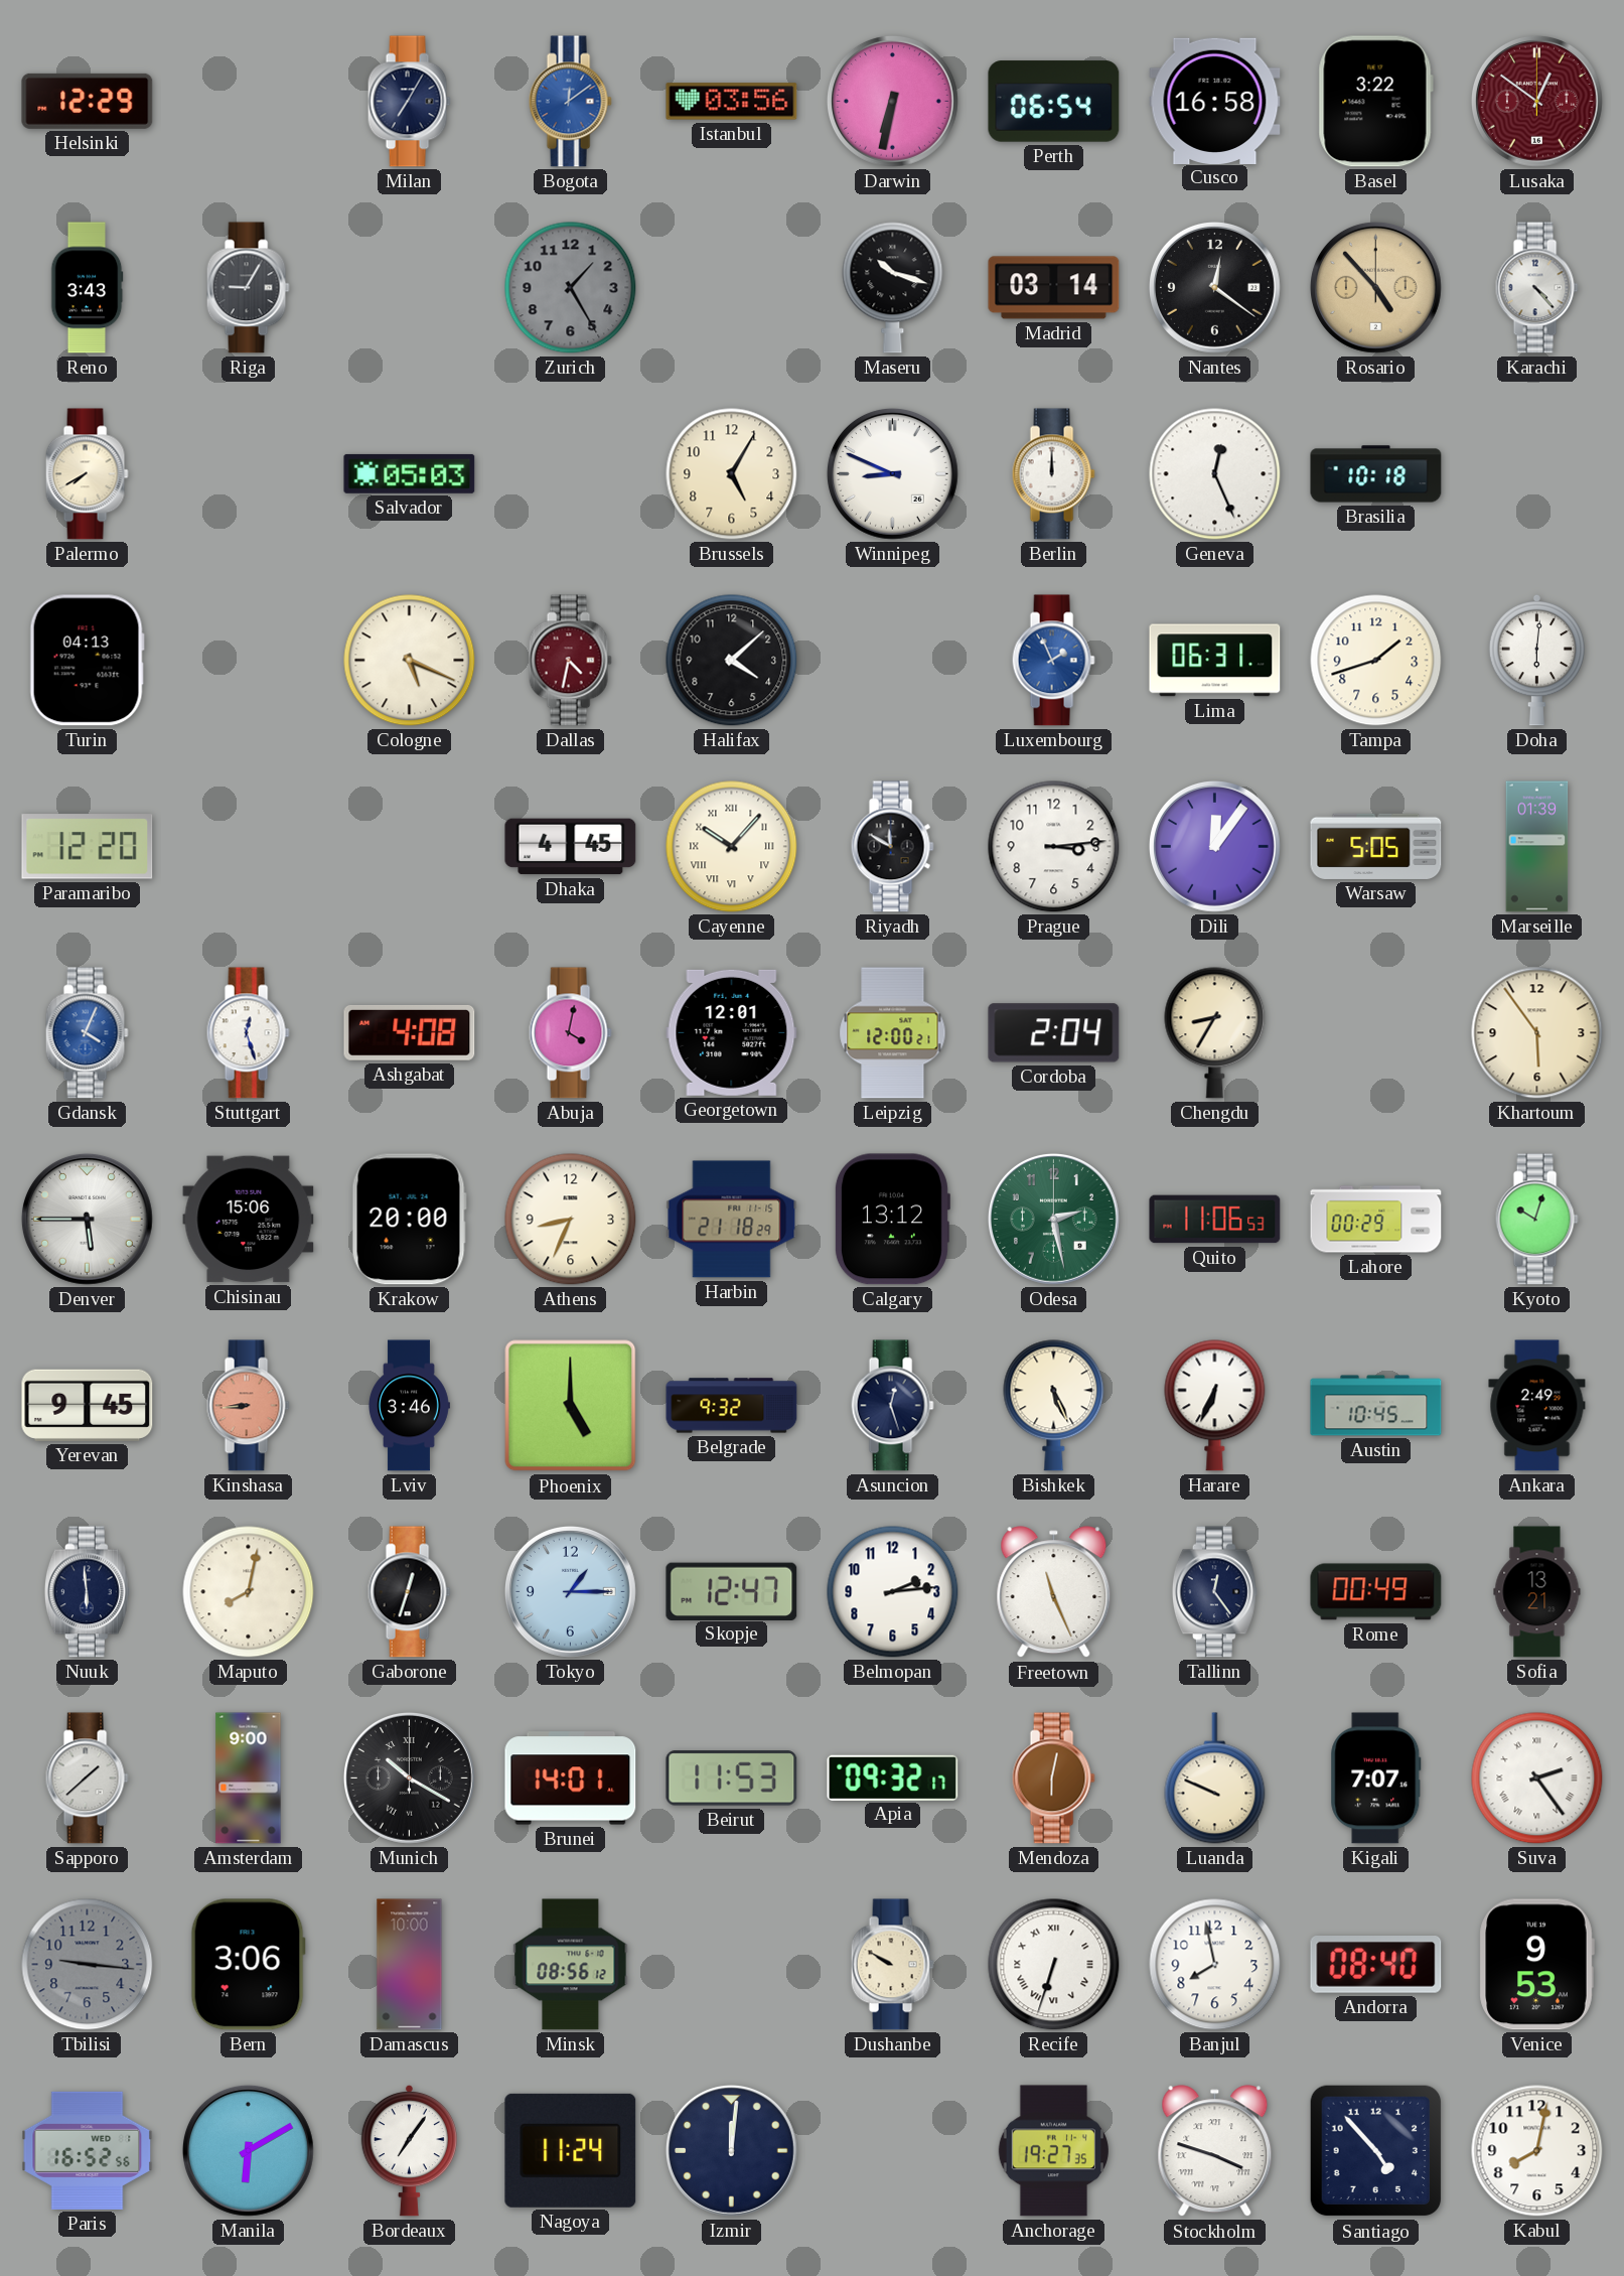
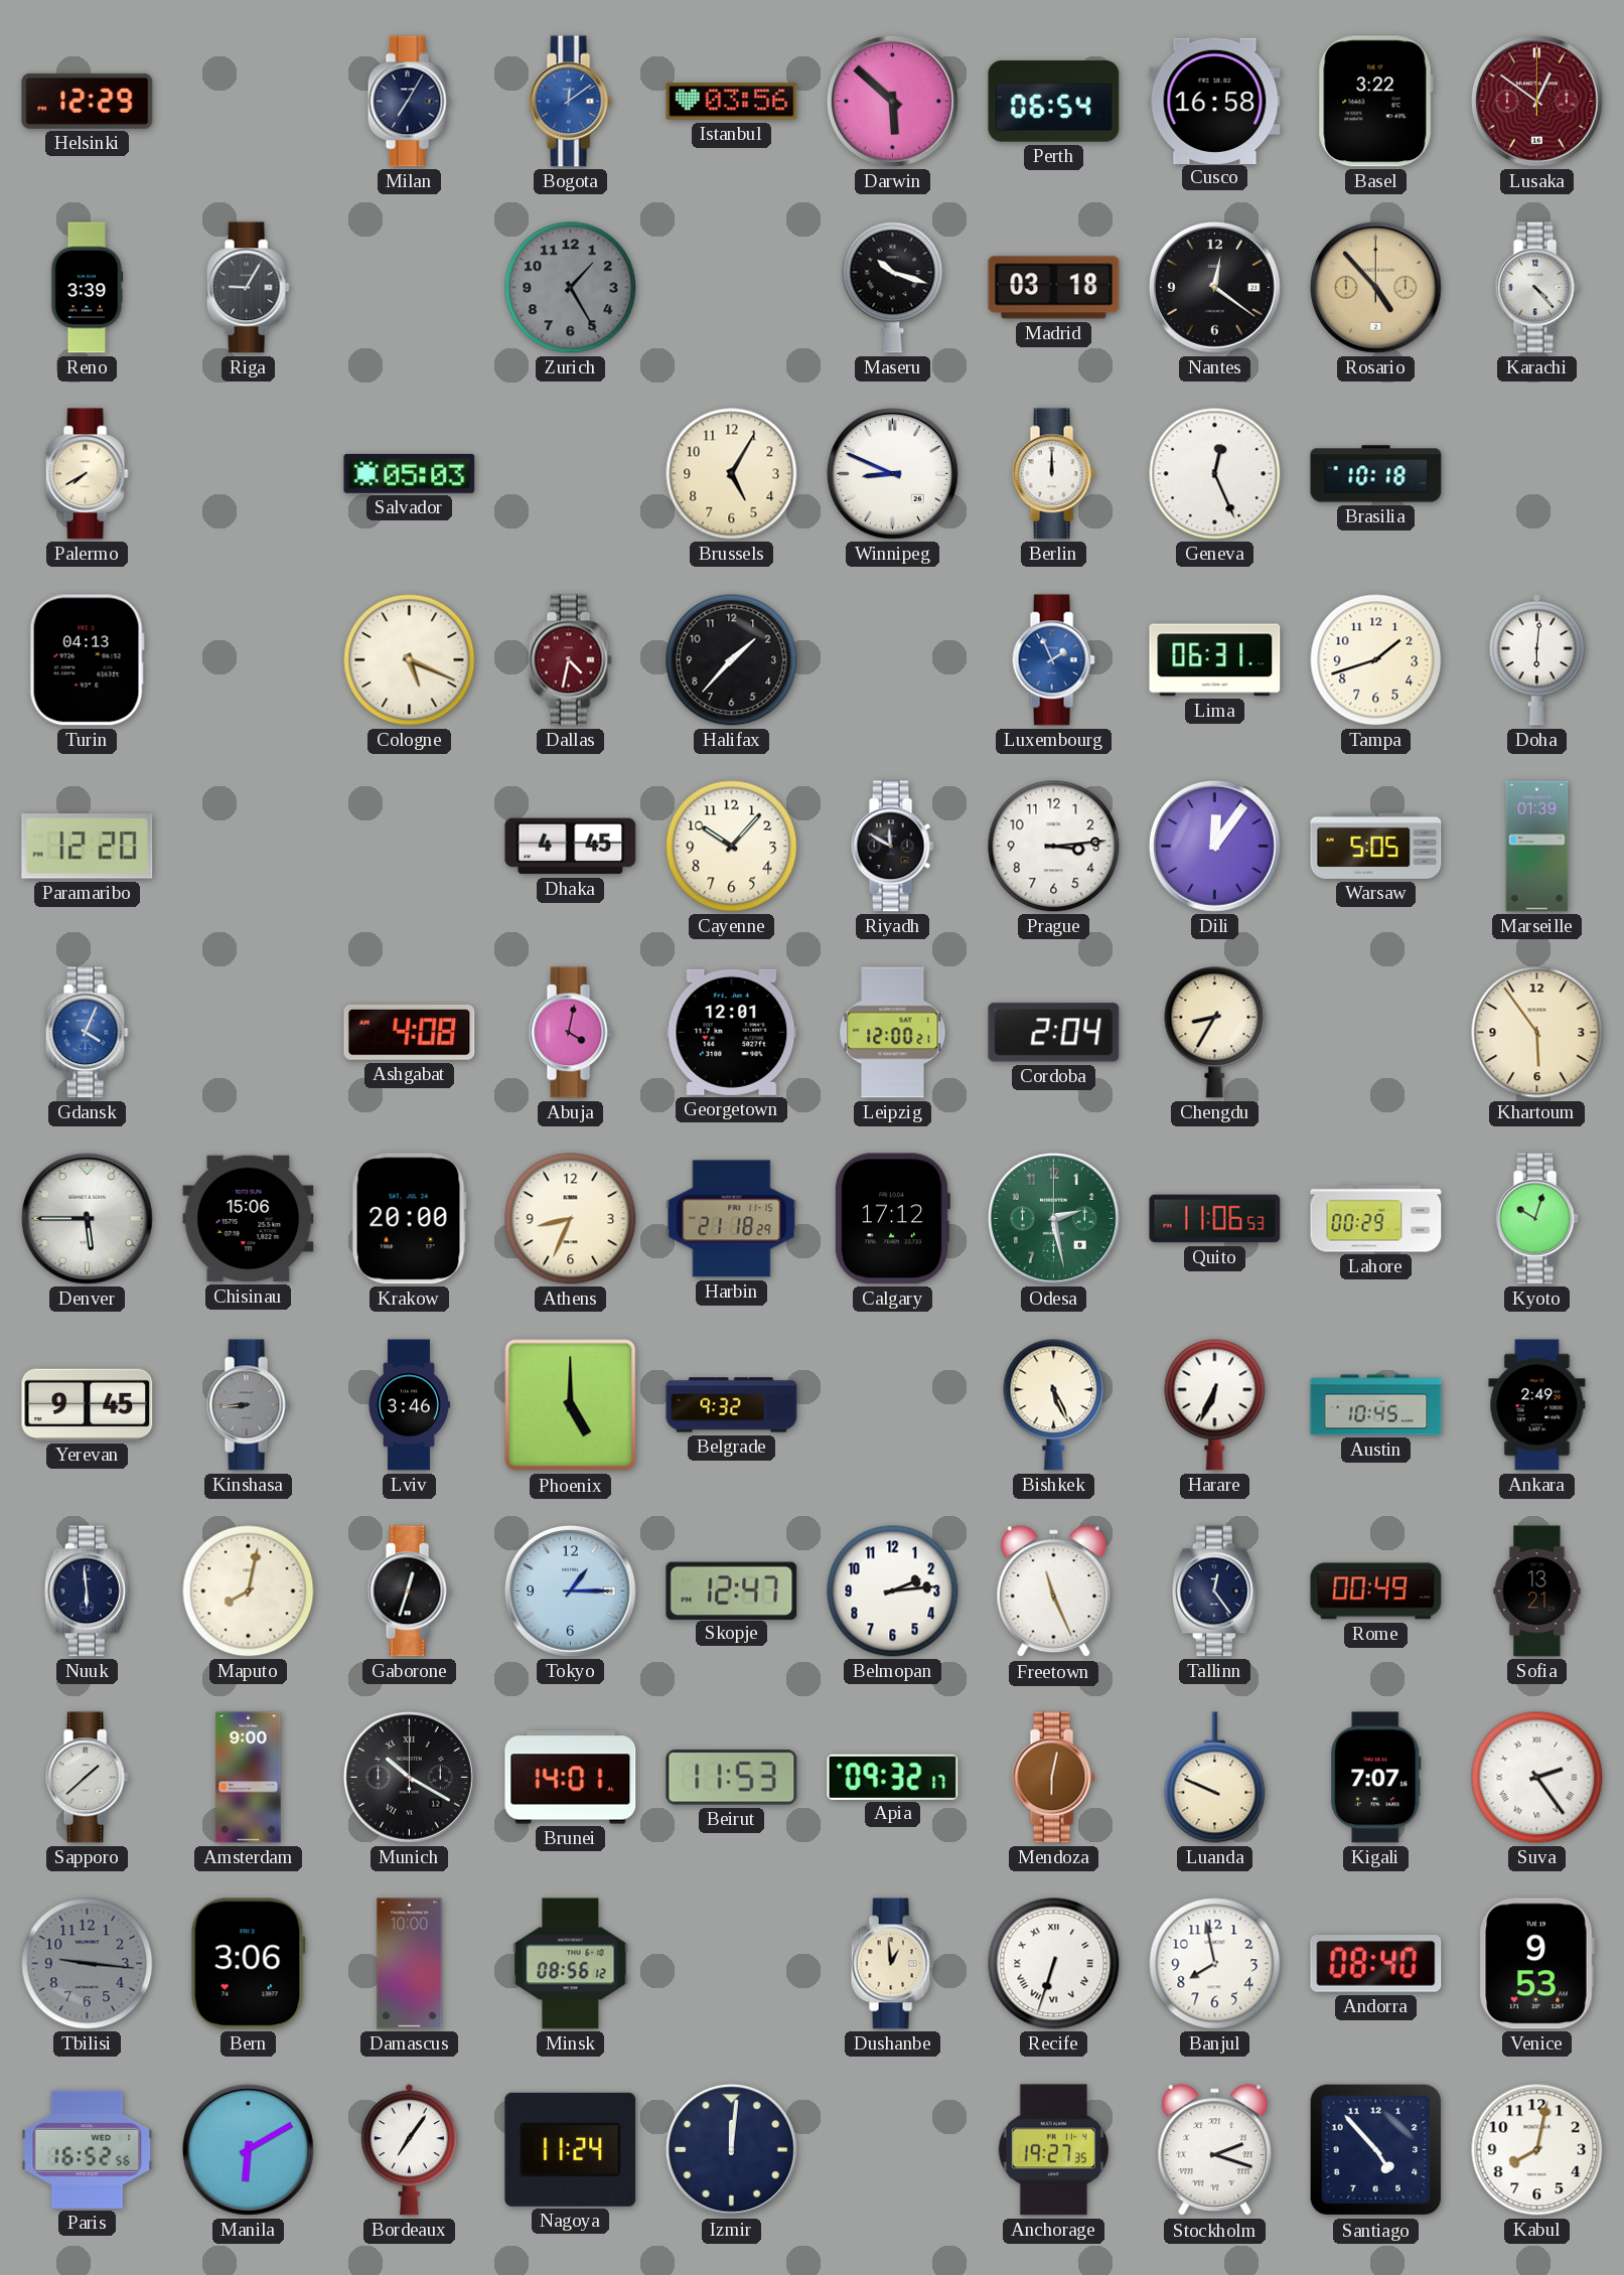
Darwin: 6:32 -> 5:52
Reno: 3:43 -> 3:39
Madrid: 03:14 -> 03:18
Halifax: 4:08 -> 1:37
Cayenne numerals: Roman -> Arabic
Stuttgart: 12:27 -> none
Calgary: 13:12 -> 17:12
Kinshasa dial: salmon -> grey
Asuncion: 12:27 -> none
Dushanbe: 9:50 -> 12:59
Stockholm: 3:48 -> 2:18
